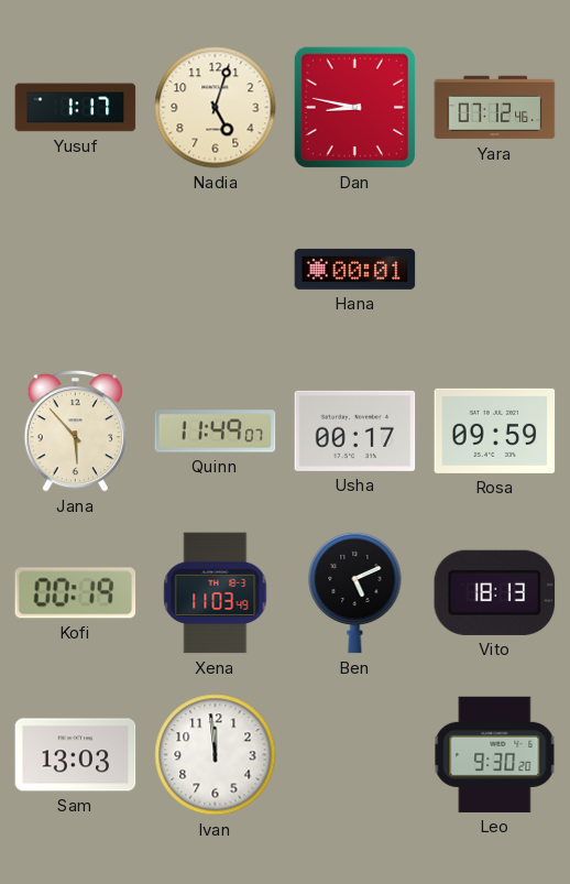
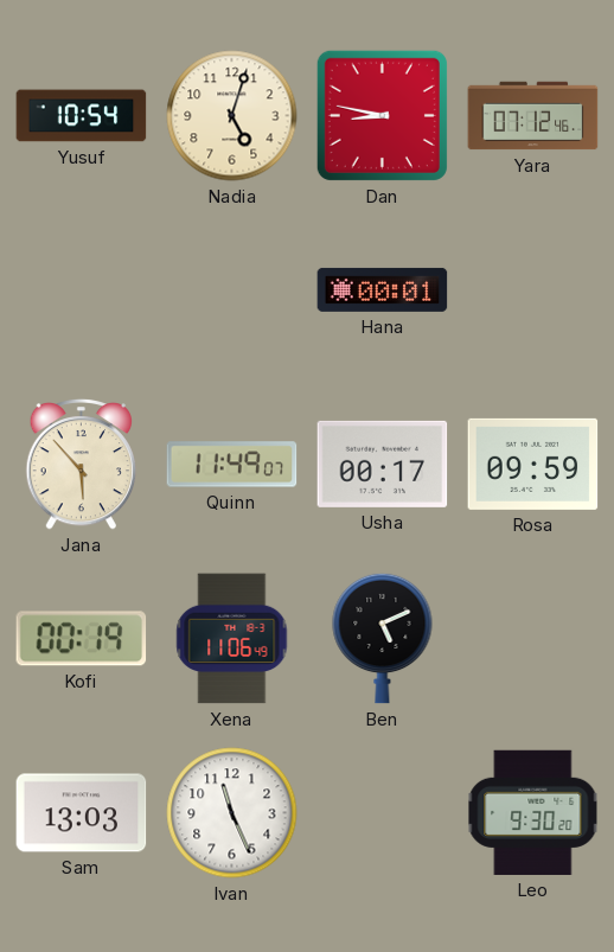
Yusuf: 1:17 -> 10:54
Xena: 11:03 -> 11:06
Vito: 18:13 -> none
Ivan: 11:59 -> 11:26
